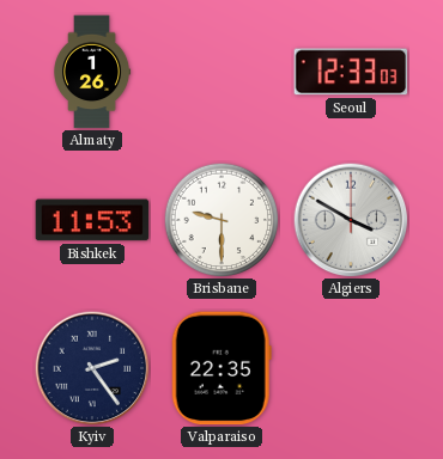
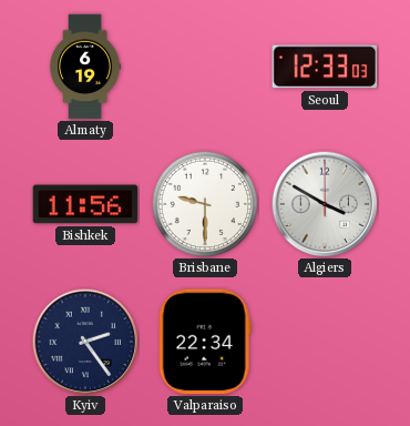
Almaty: 1:26 -> 6:19
Bishkek: 11:53 -> 11:56
Valparaiso: 22:35 -> 22:34
